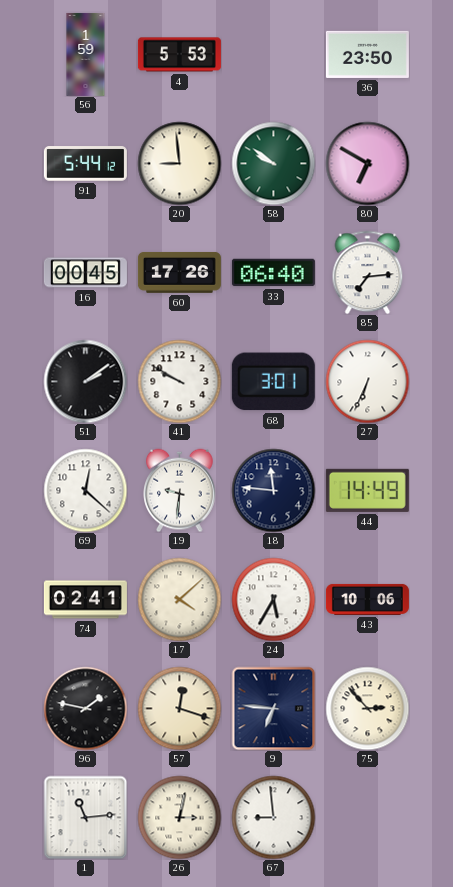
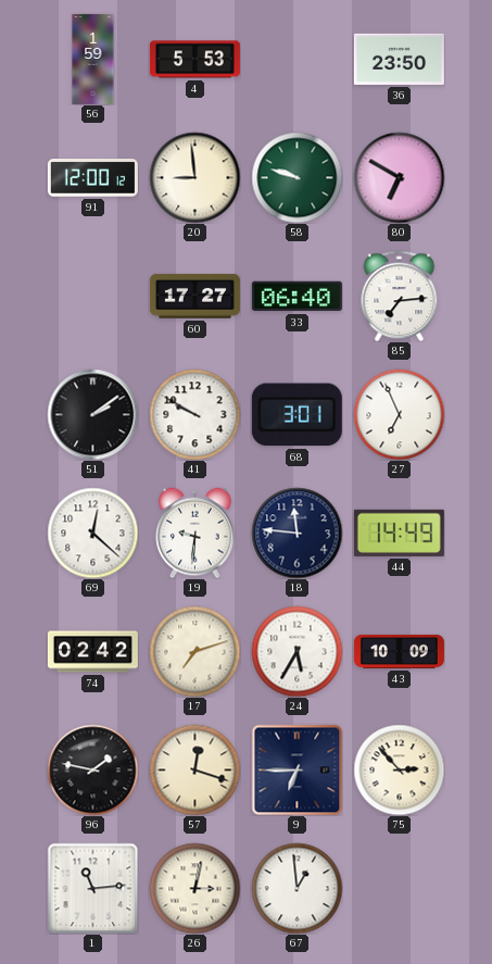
91: 5:44 -> 12:00
58: 9:51 -> 9:48
16: 00:45 -> none
60: 17:26 -> 17:27
27: 6:34 -> 6:56
74: 02:41 -> 02:42
17: 4:08 -> 7:12
43: 10:06 -> 10:09
9: 6:46 -> 6:45
67: 8:59 -> 12:59
